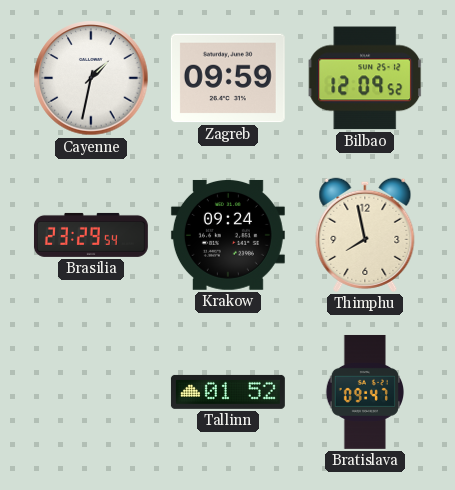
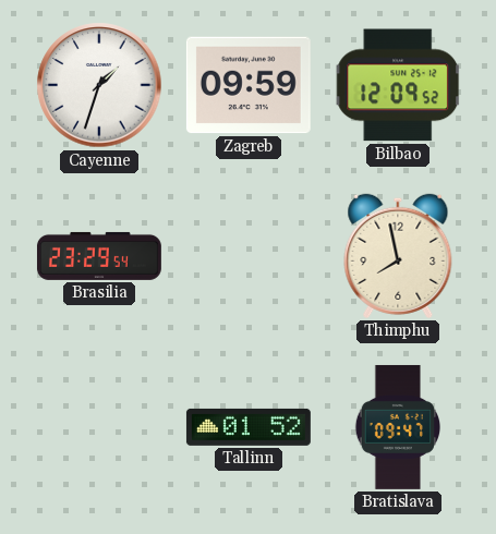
Cayenne: 1:32 -> 1:33
Krakow: 09:24 -> none
